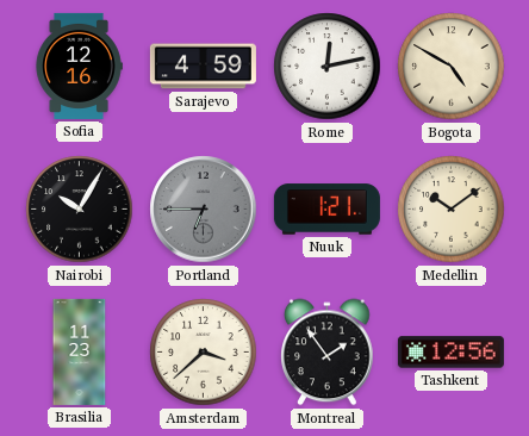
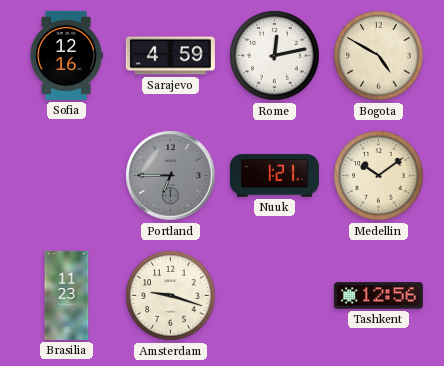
Nairobi: 10:05 -> none
Amsterdam: 3:38 -> 9:18
Montreal: 1:54 -> none
